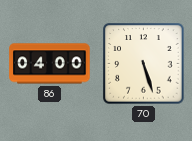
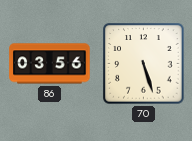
86: 04:00 -> 03:56
